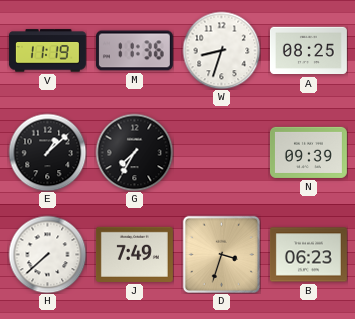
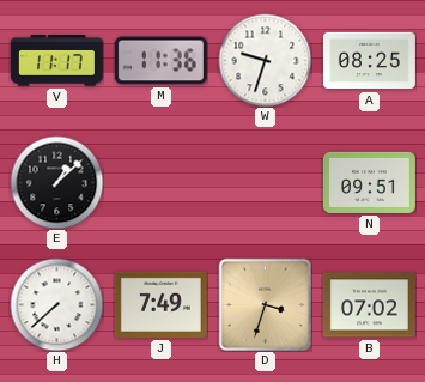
V: 11:19 -> 11:17
W: 8:33 -> 9:33
G: 7:35 -> none
N: 09:39 -> 09:51
B: 06:23 -> 07:02
